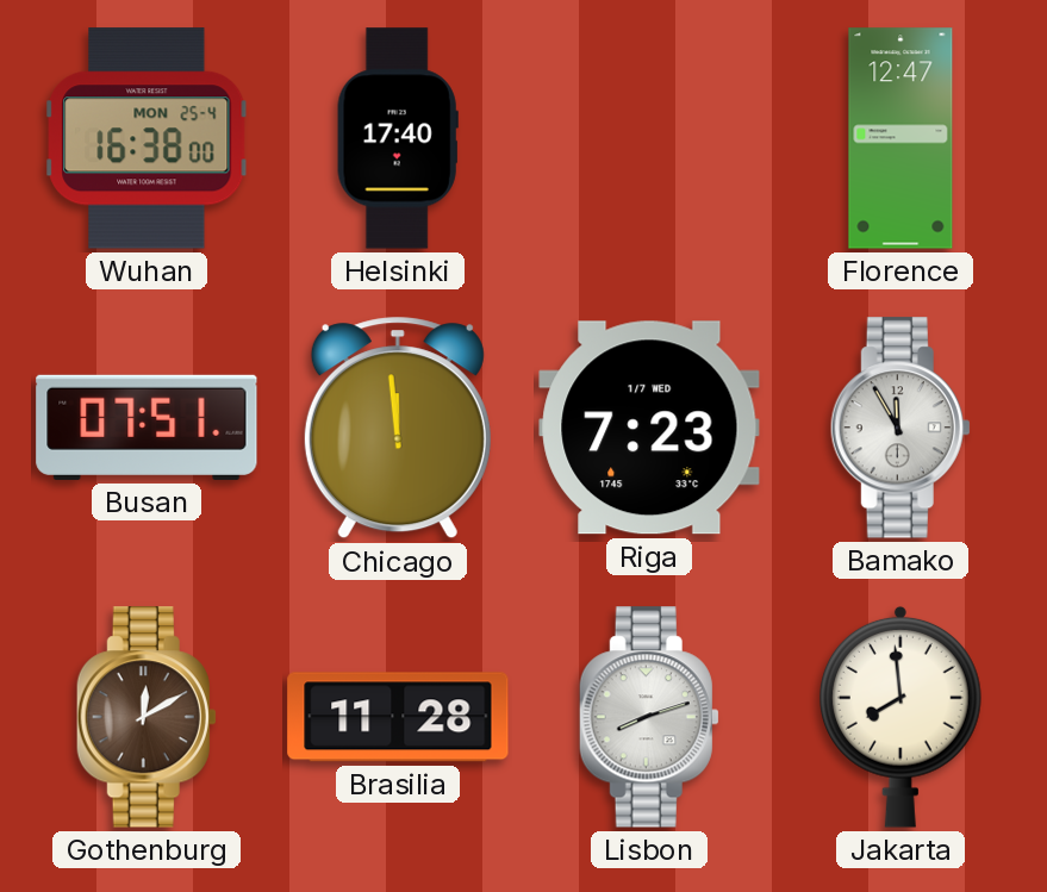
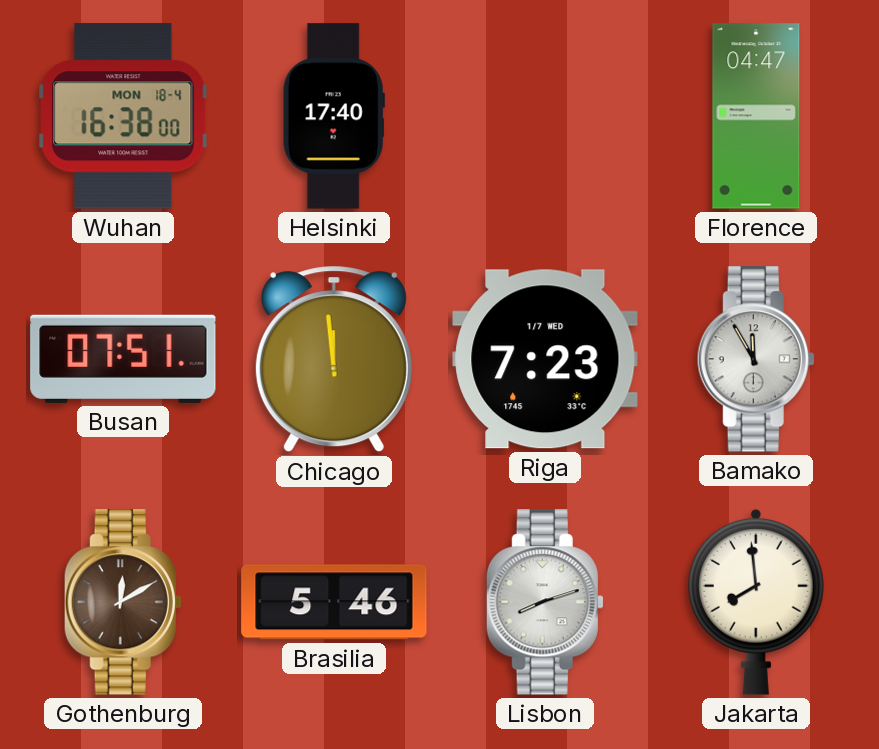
Wuhan date: MON 25-4 -> MON 18-4
Florence: 12:47 -> 04:47
Brasilia: 11:28 -> 5:46
